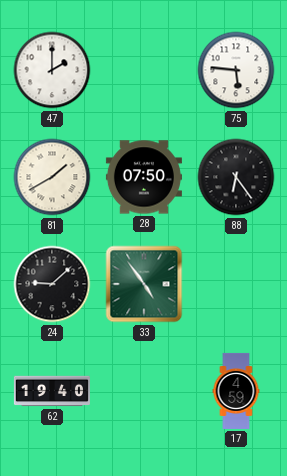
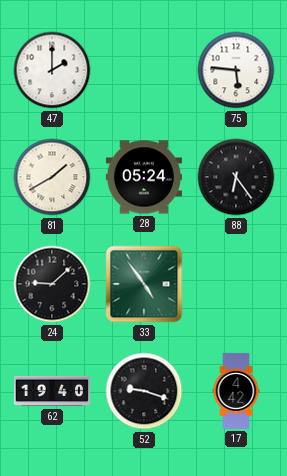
28: 07:50 -> 05:24
52: none -> 9:18
17: 4:59 -> 4:42
